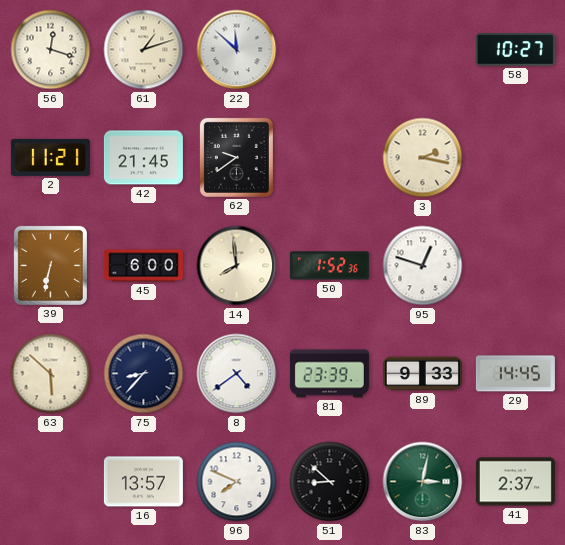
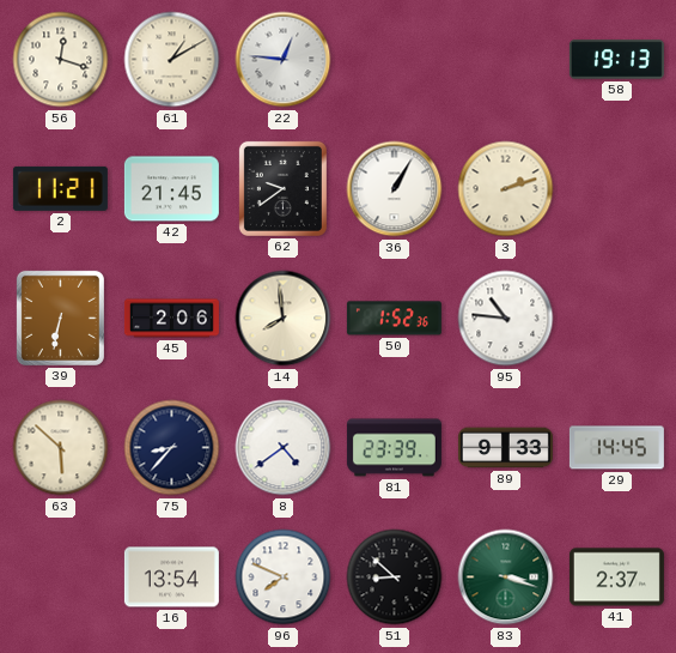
61: 1:12 -> 1:10
22: 11:52 -> 12:46
58: 10:27 -> 19:13
36: none -> 1:05
3: 2:17 -> 2:12
45: 6:00 -> 2:06
95: 12:48 -> 10:46
16: 13:57 -> 13:54
83: 3:02 -> 3:18
